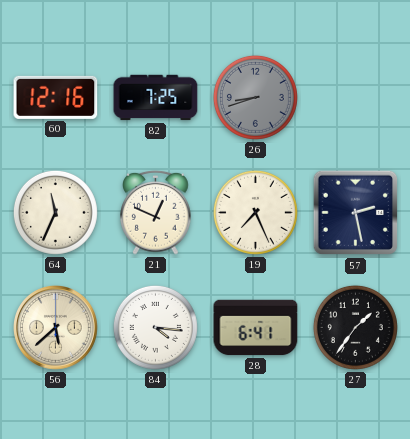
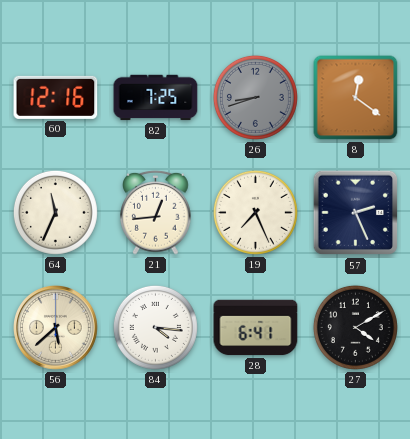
8: none -> 12:21
21: 12:49 -> 12:44
57: 2:28 -> 2:26
27: 1:36 -> 4:10
